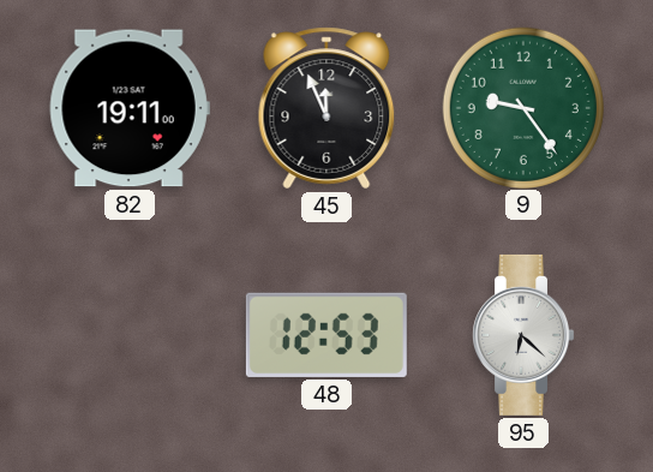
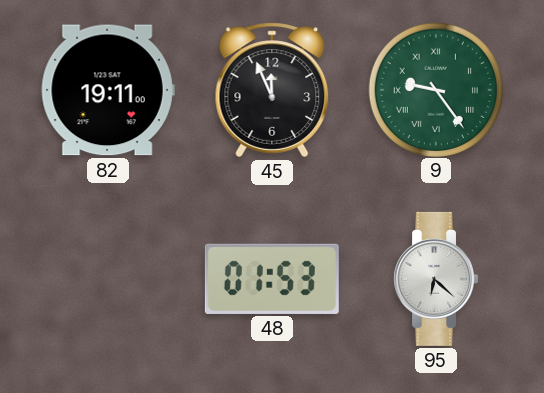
9 numerals: Arabic -> Roman
48: 12:53 -> 01:53
